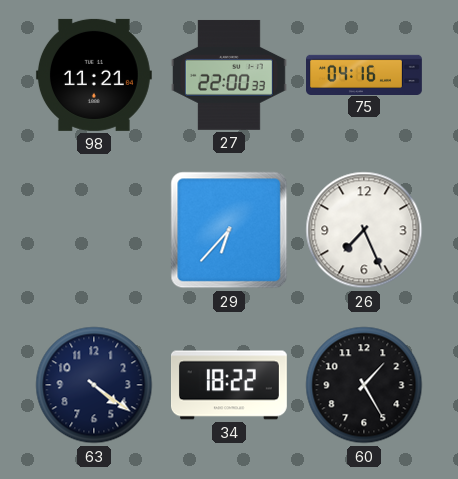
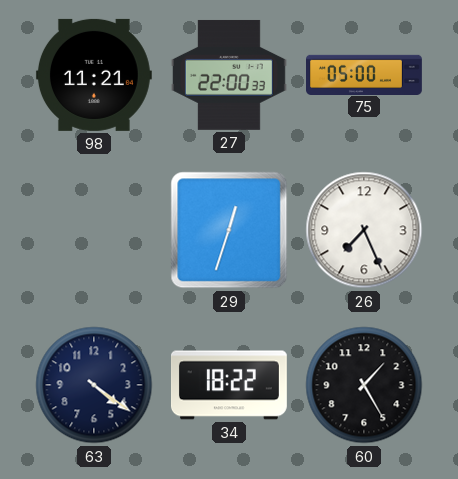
75: 04:16 -> 05:00
29: 6:37 -> 12:33
